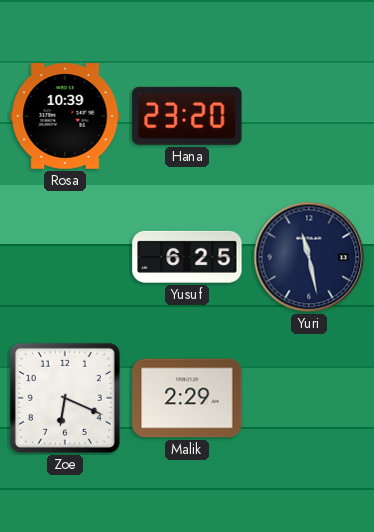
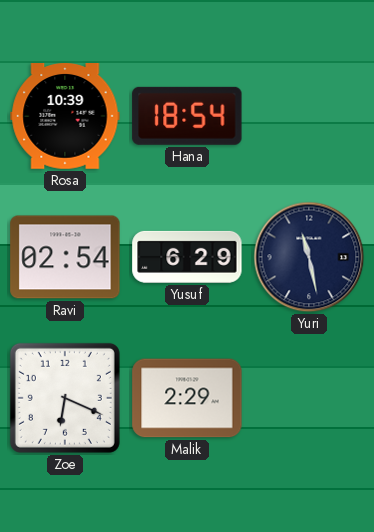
Hana: 23:20 -> 18:54
Ravi: none -> 02:54
Yusuf: 6:25 -> 6:29
